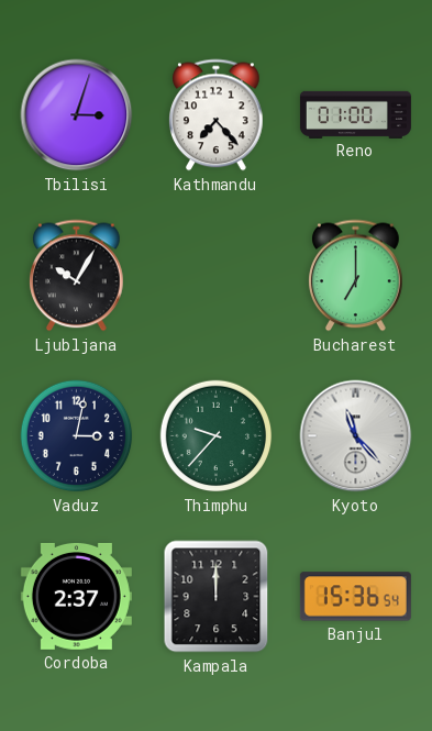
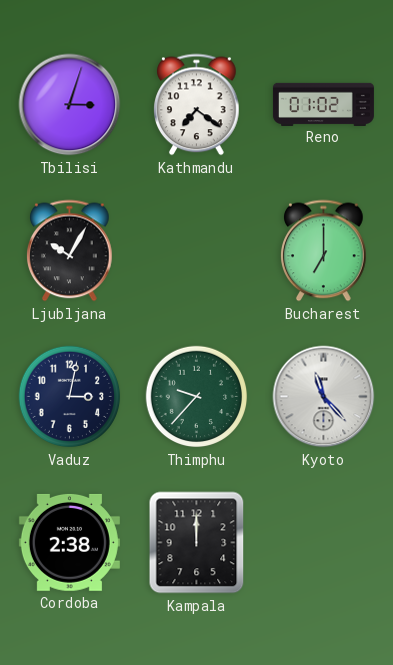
Kathmandu: 7:23 -> 7:21
Reno: 01:00 -> 01:02
Cordoba: 2:37 -> 2:38
Banjul: 15:36 -> none
